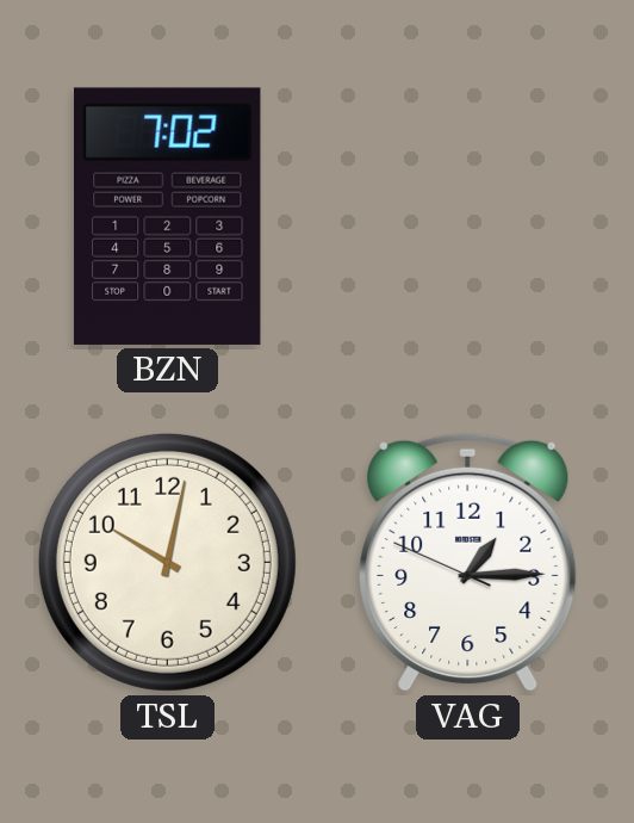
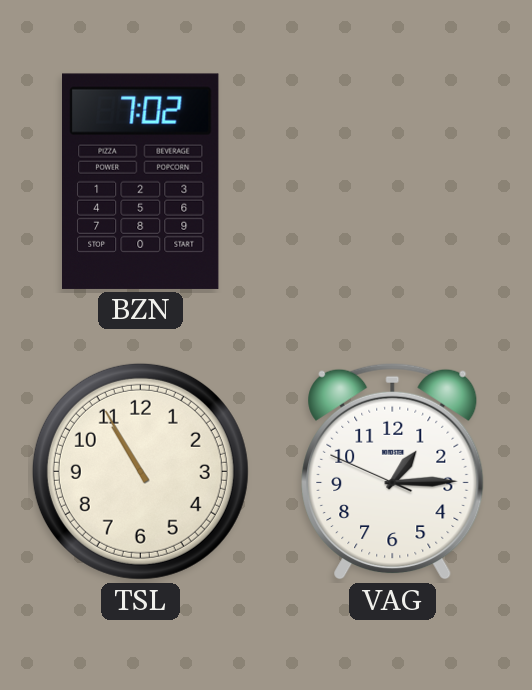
TSL: 10:02 -> 10:55
